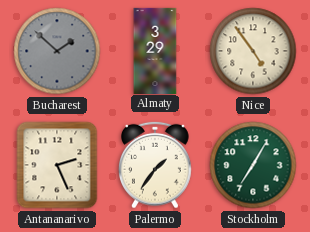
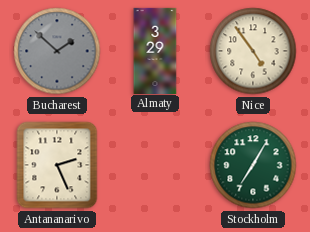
Palermo: 1:36 -> none
